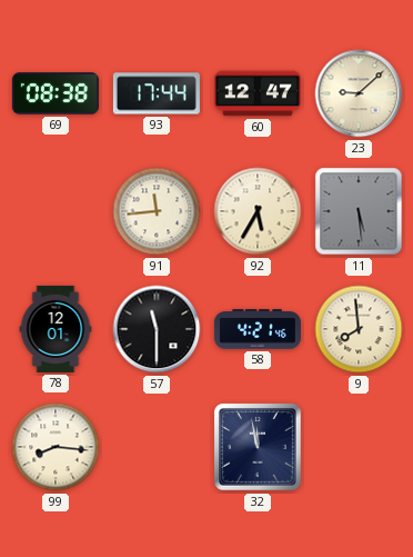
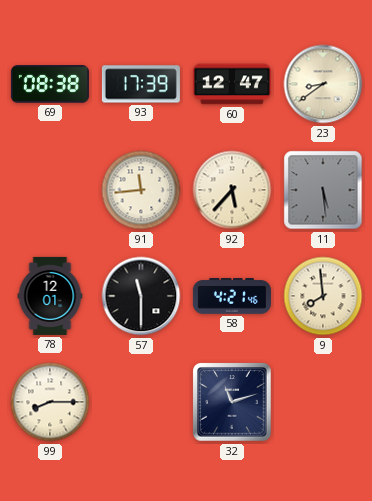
93: 17:44 -> 17:39
23: 9:08 -> 8:39
92: 5:35 -> 5:37
99: 8:16 -> 8:15
32: 11:58 -> 11:12
